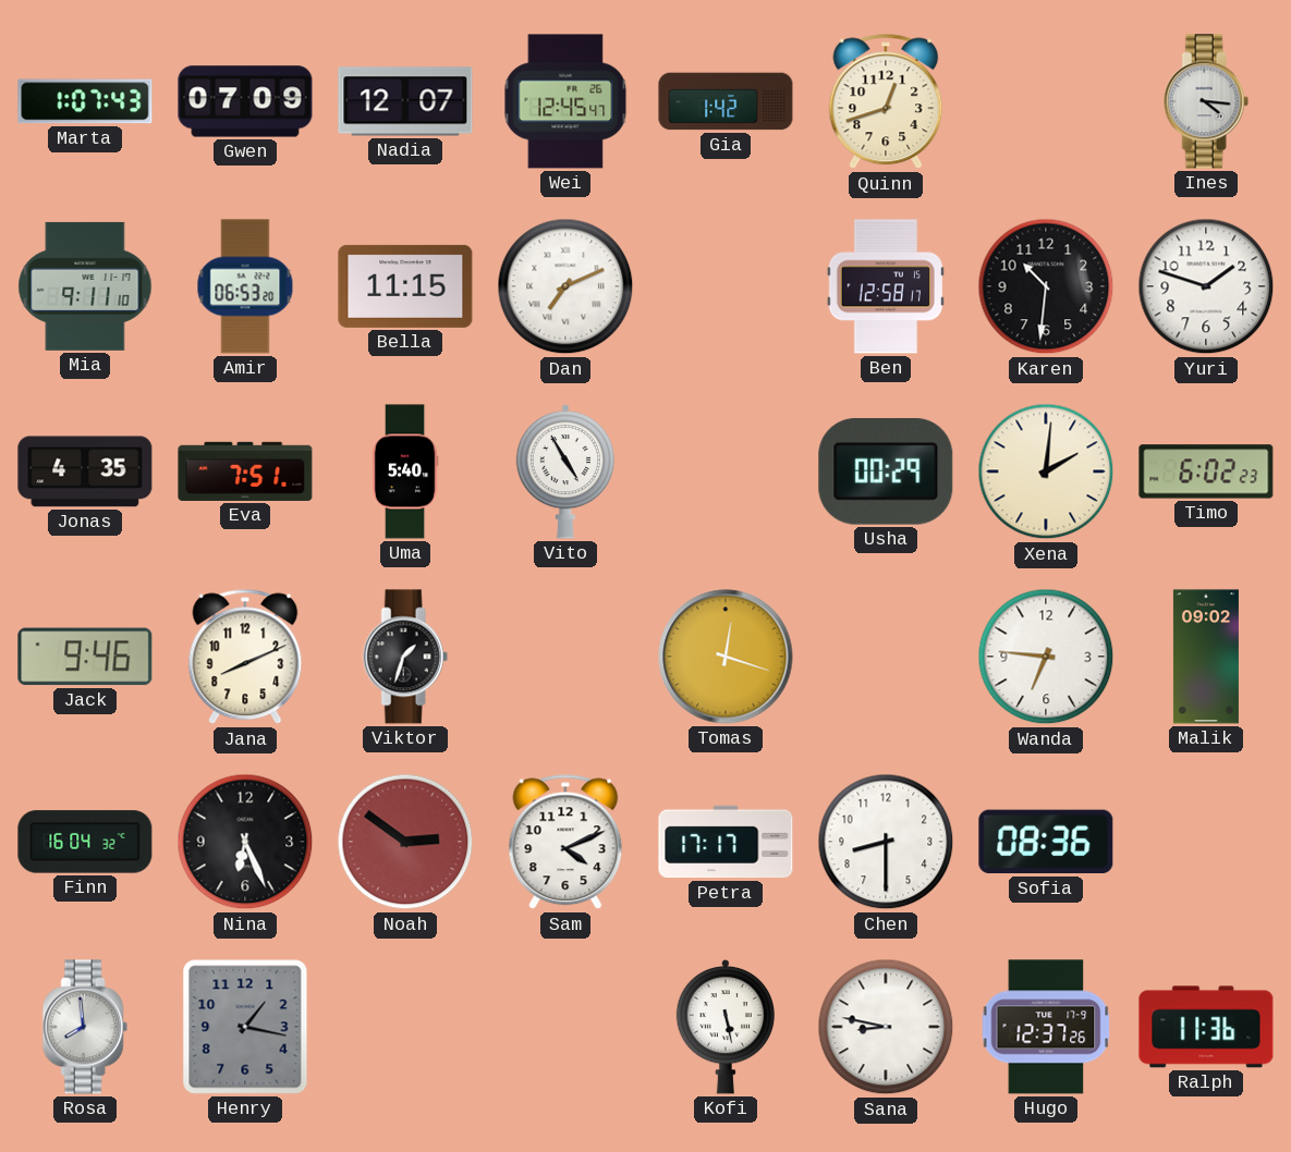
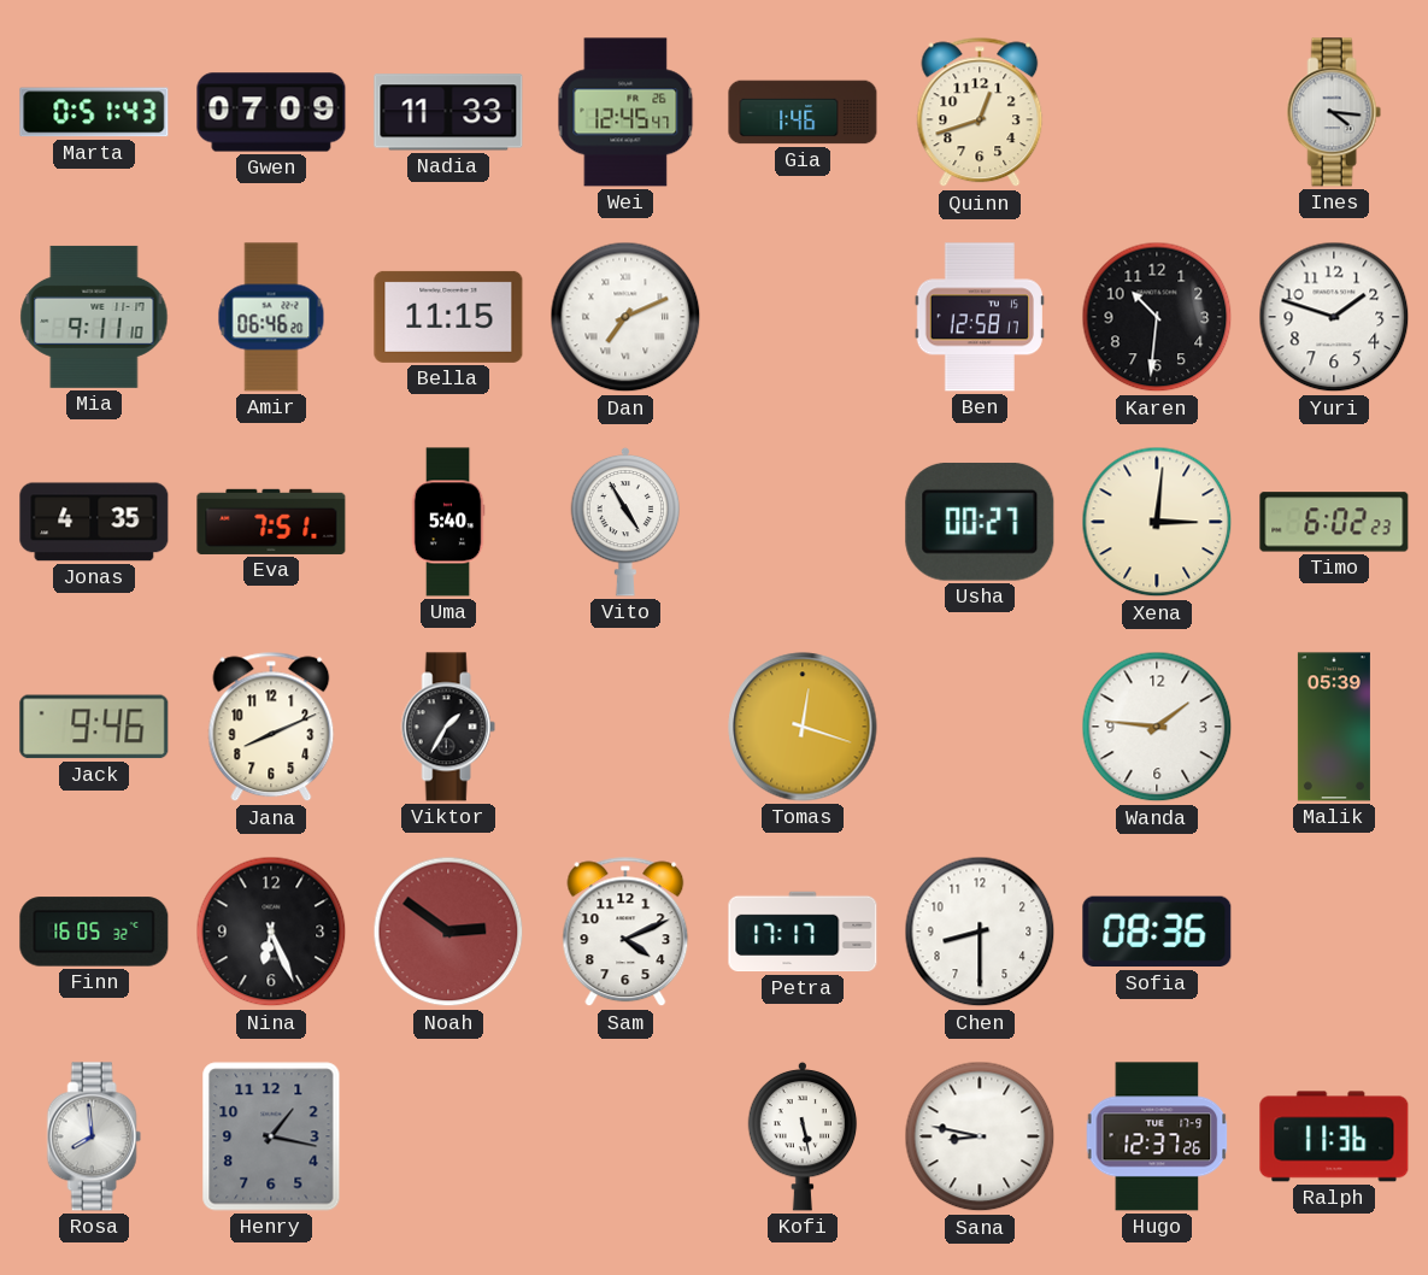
Marta: 1:07 -> 0:51
Nadia: 12:07 -> 11:33
Gia: 1:42 -> 1:46
Amir: 06:53 -> 06:46
Usha: 00:29 -> 00:27
Xena: 2:01 -> 3:01
Viktor: 1:33 -> 1:35
Wanda: 6:46 -> 1:46
Malik: 09:02 -> 05:39
Finn: 16:04 -> 16:05
